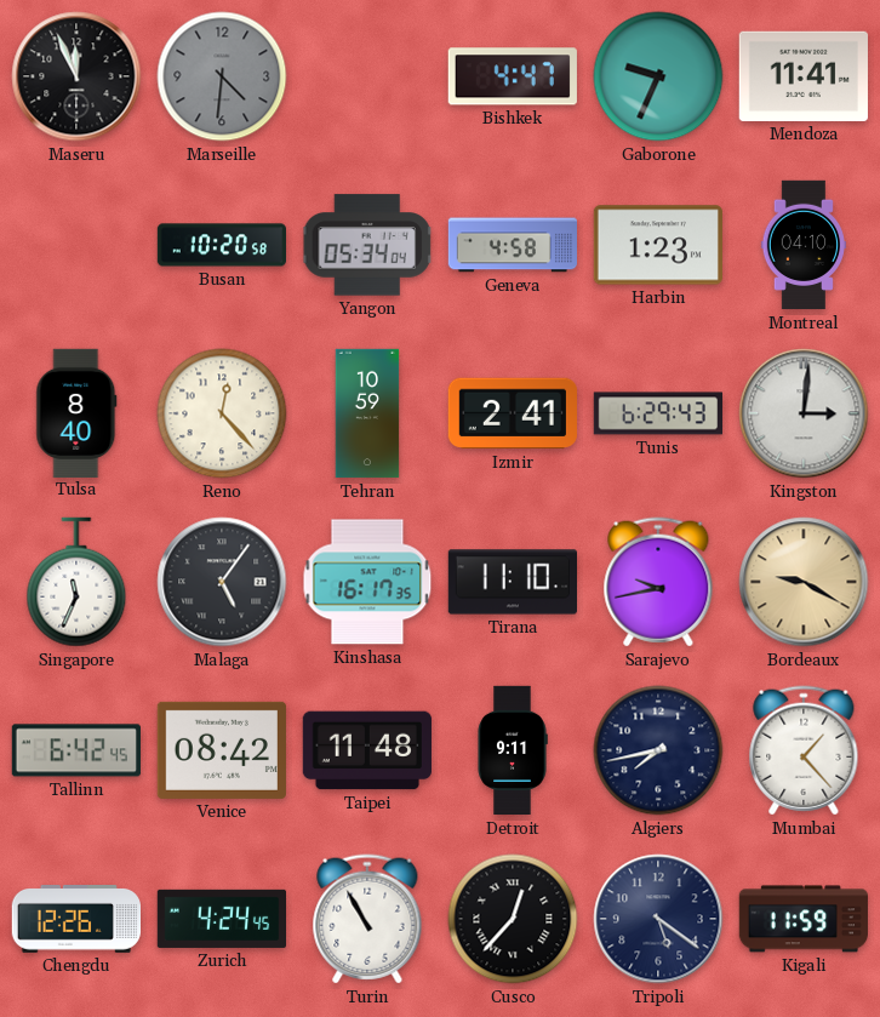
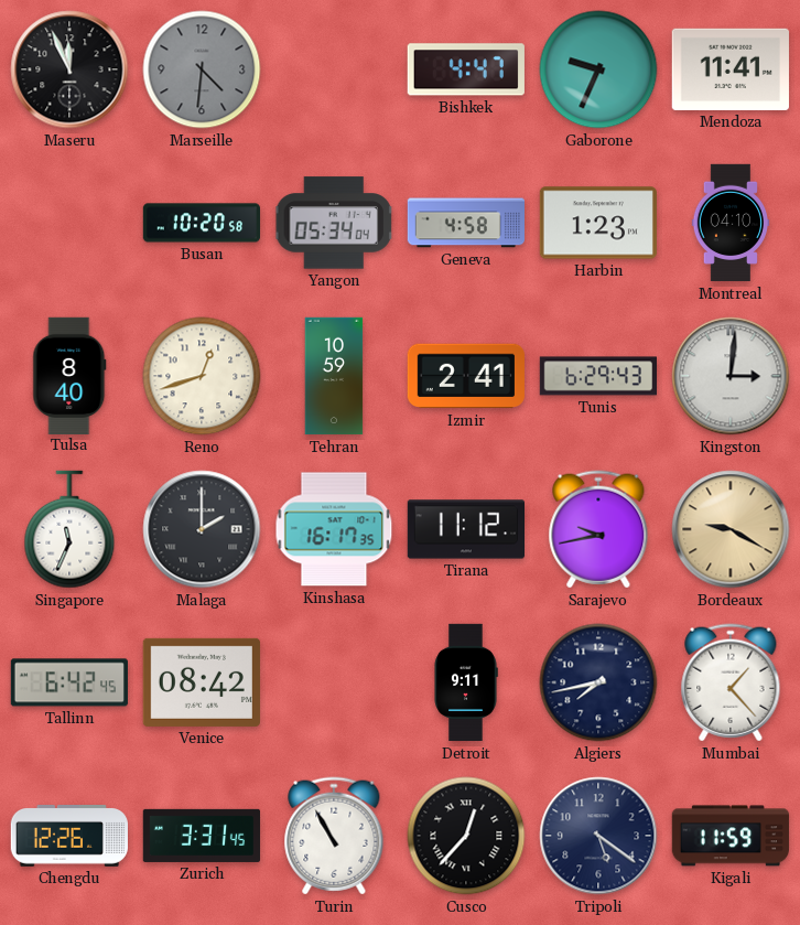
Reno: 12:23 -> 12:42
Malaga: 5:06 -> 2:00
Tirana: 11:10 -> 11:12
Taipei: 11:48 -> none
Zurich: 4:24 -> 3:31
